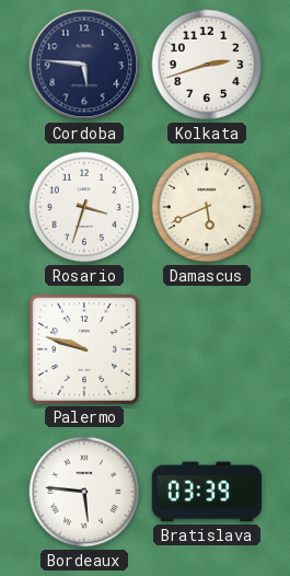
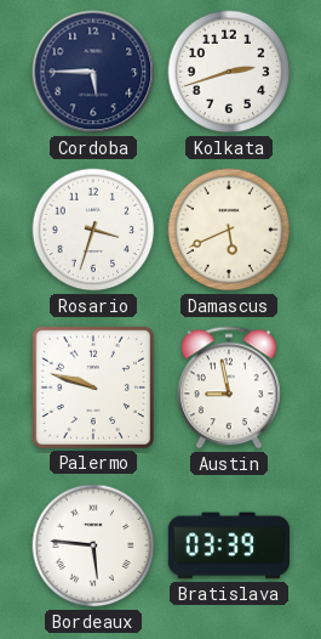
Cordoba: 5:46 -> 5:45
Austin: none -> 8:58
